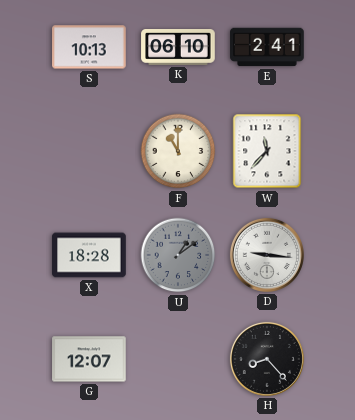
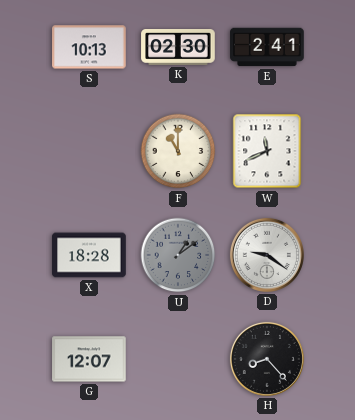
K: 06:10 -> 02:30
W: 11:37 -> 11:41
D: 9:16 -> 9:21
